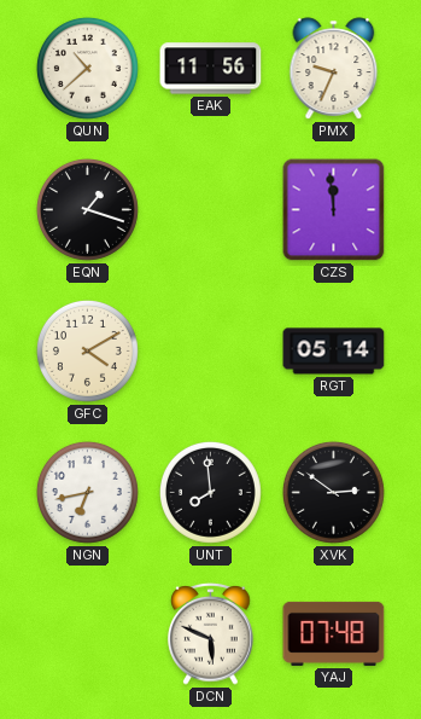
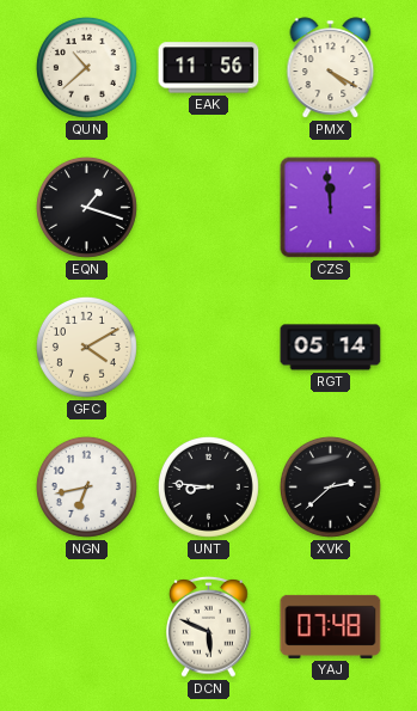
PMX: 9:34 -> 4:20
UNT: 7:59 -> 8:46
XVK: 2:51 -> 2:38
